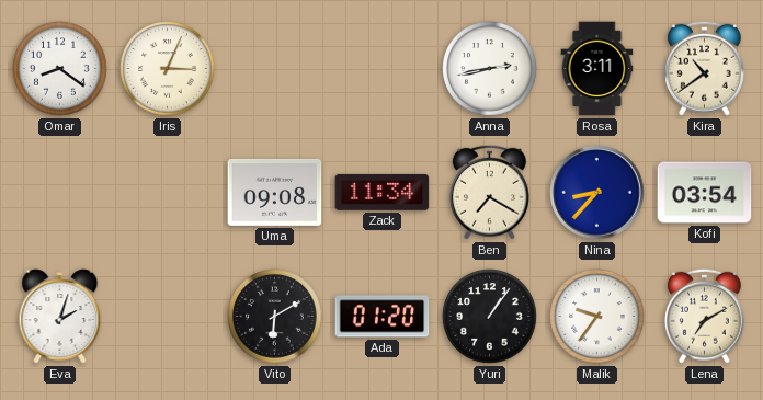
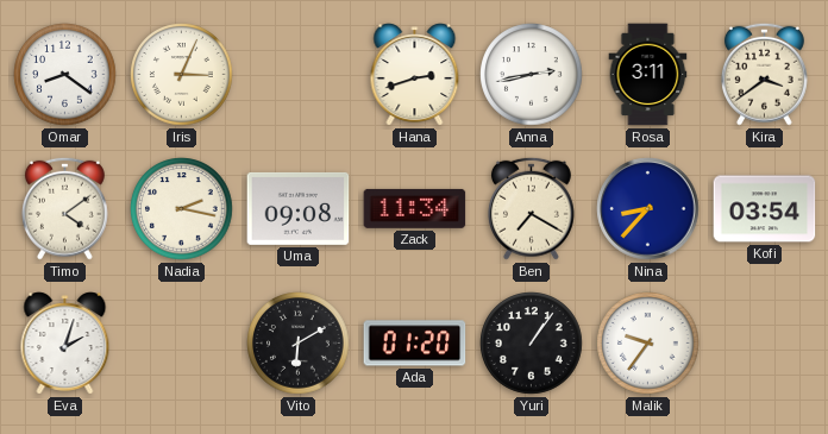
Hana: none -> 2:42
Kira: 10:39 -> 3:39
Timo: none -> 4:09
Nadia: none -> 2:17
Lena: 7:10 -> none
